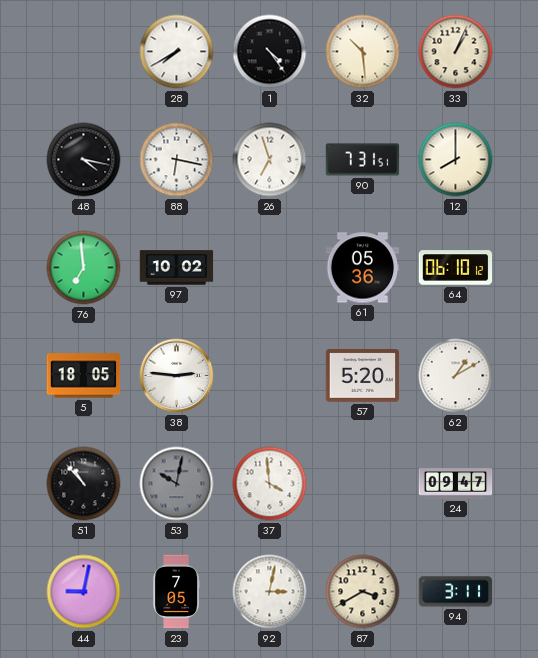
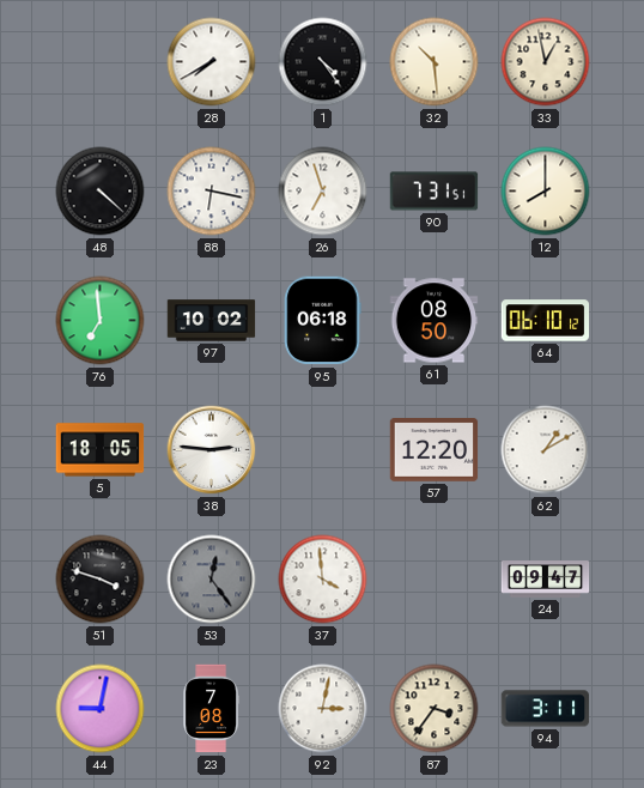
33: 1:04 -> 12:58
48: 4:17 -> 4:22
95: none -> 06:18
61: 05:36 -> 08:50
57: 5:20 -> 12:20
51: 10:53 -> 3:48
53: 10:02 -> 12:24
23: 7:05 -> 7:08
87: 3:40 -> 3:36
